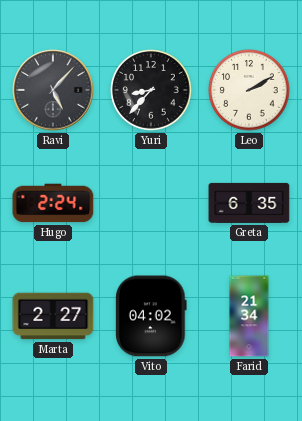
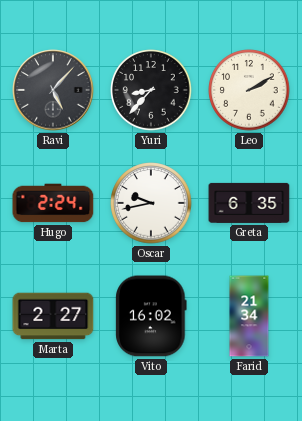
Oscar: none -> 9:43
Vito: 04:02 -> 16:02
